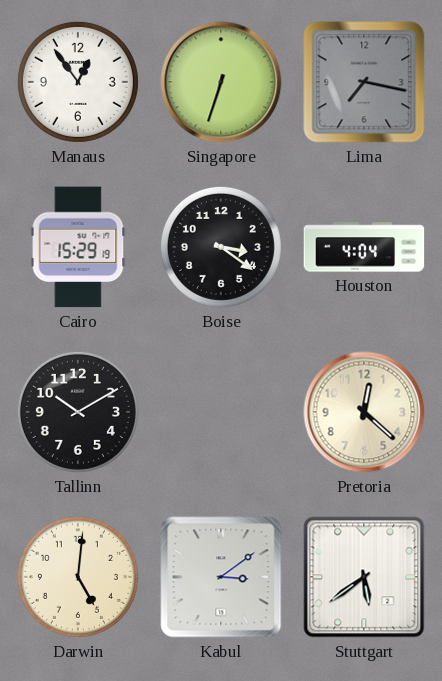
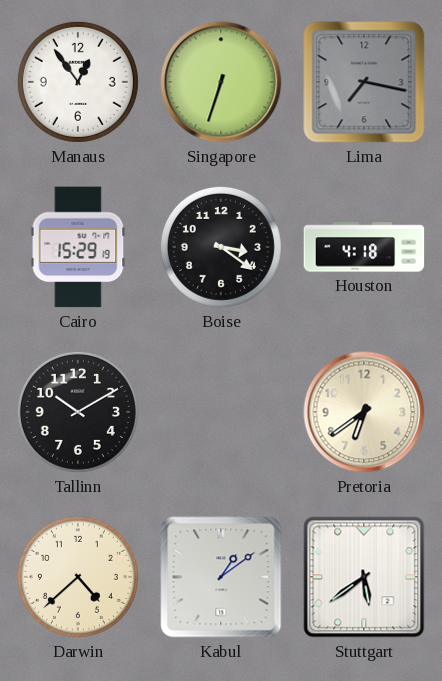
Houston: 4:04 -> 4:18
Pretoria: 12:22 -> 6:39
Darwin: 5:01 -> 4:38
Kabul: 3:09 -> 1:09
